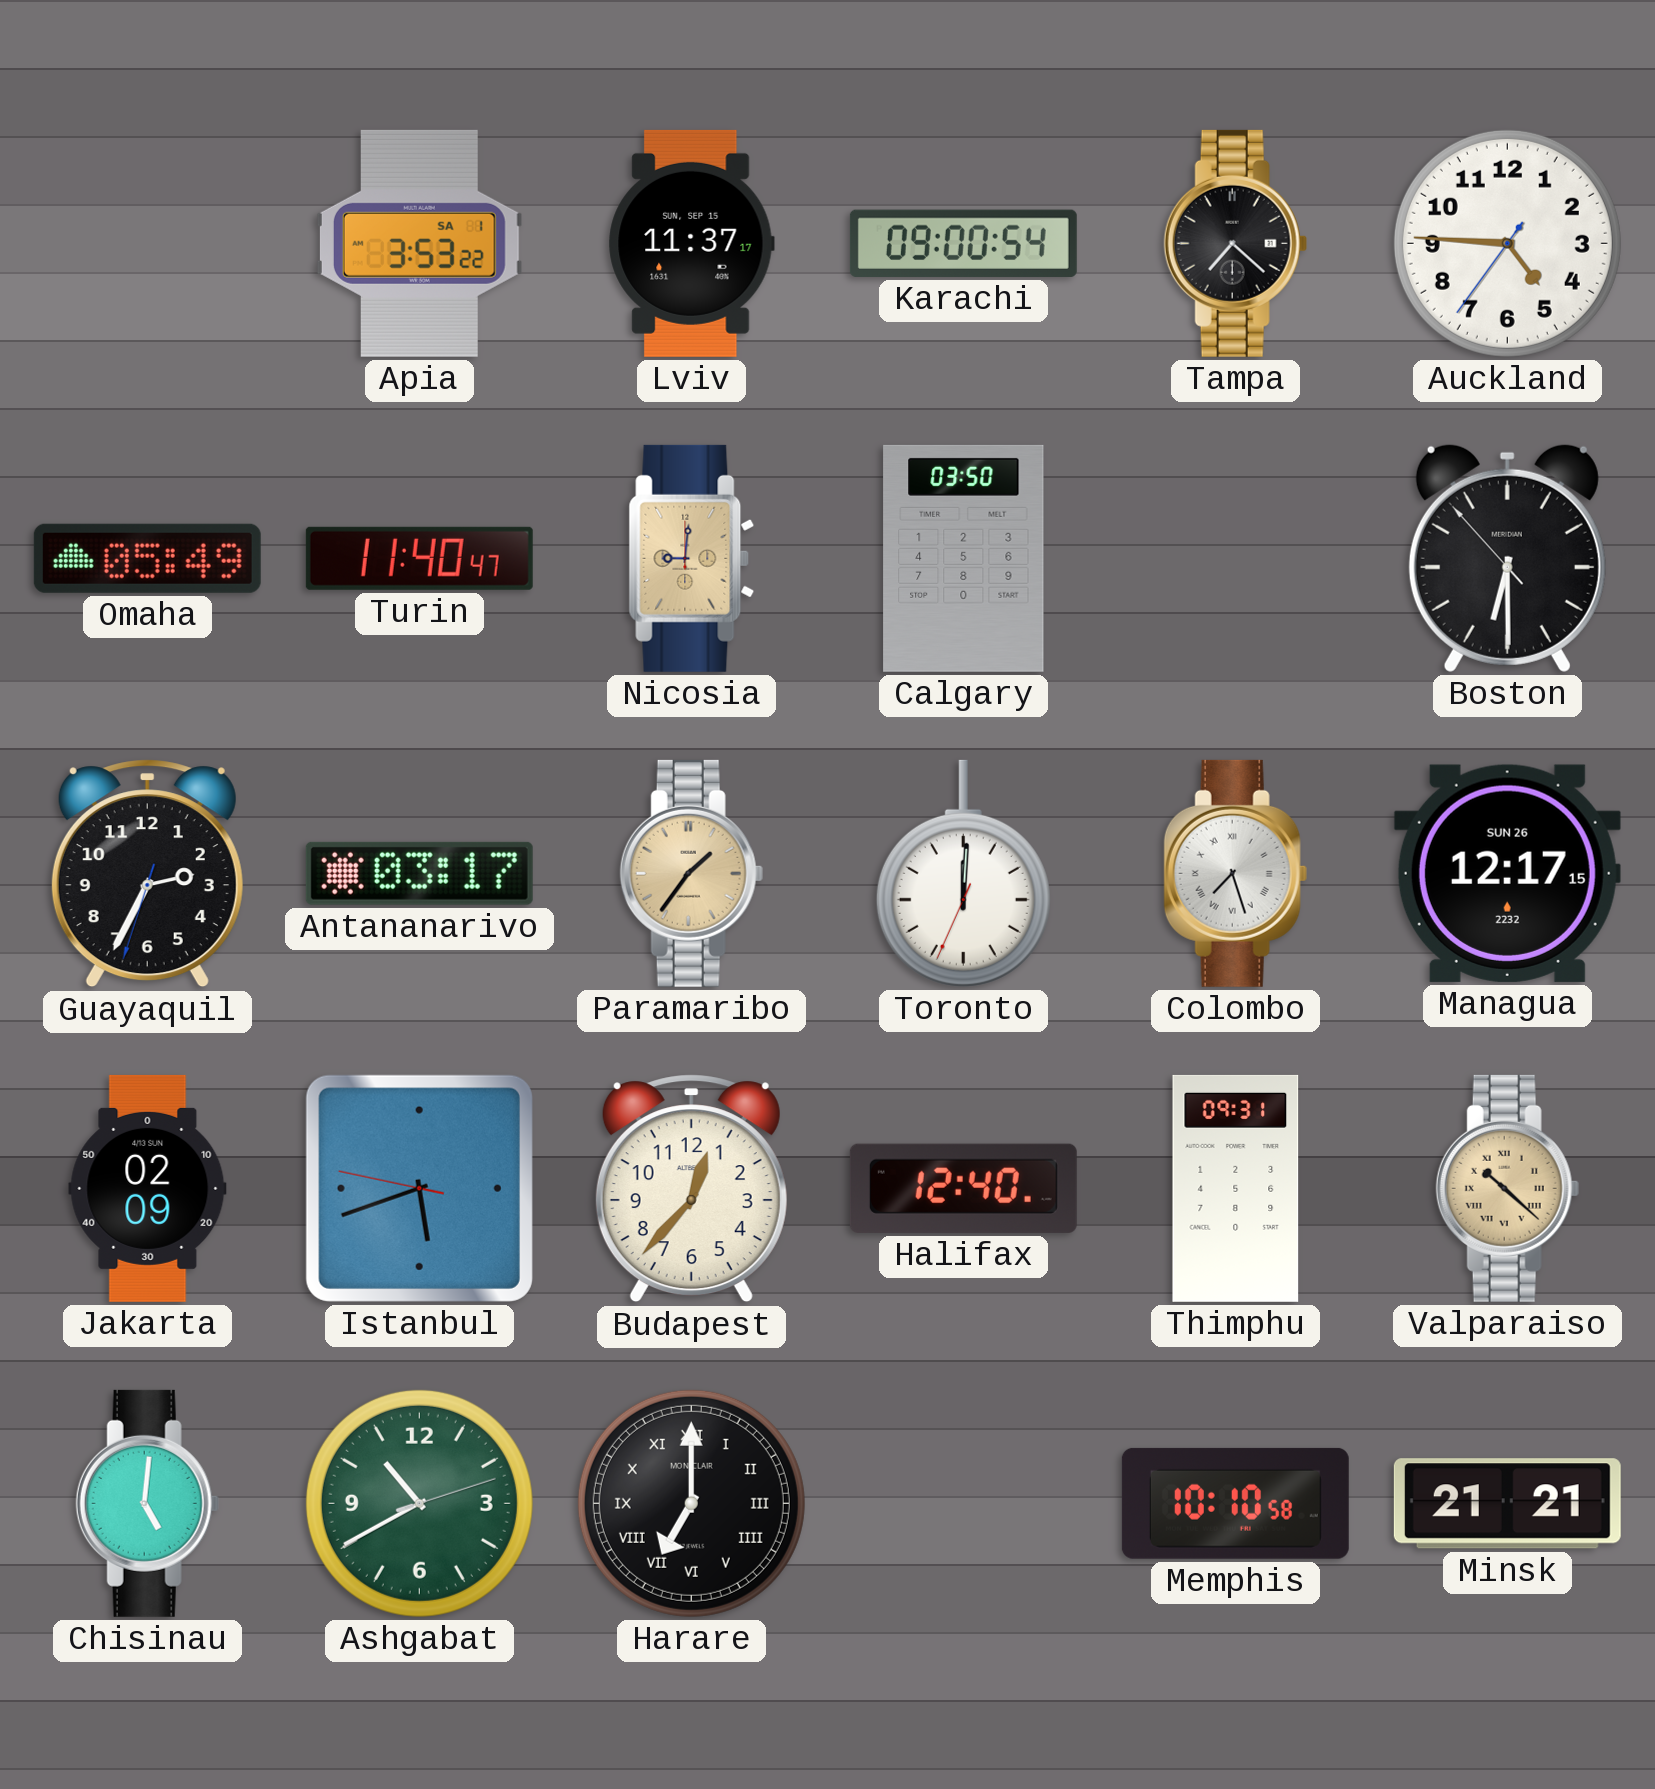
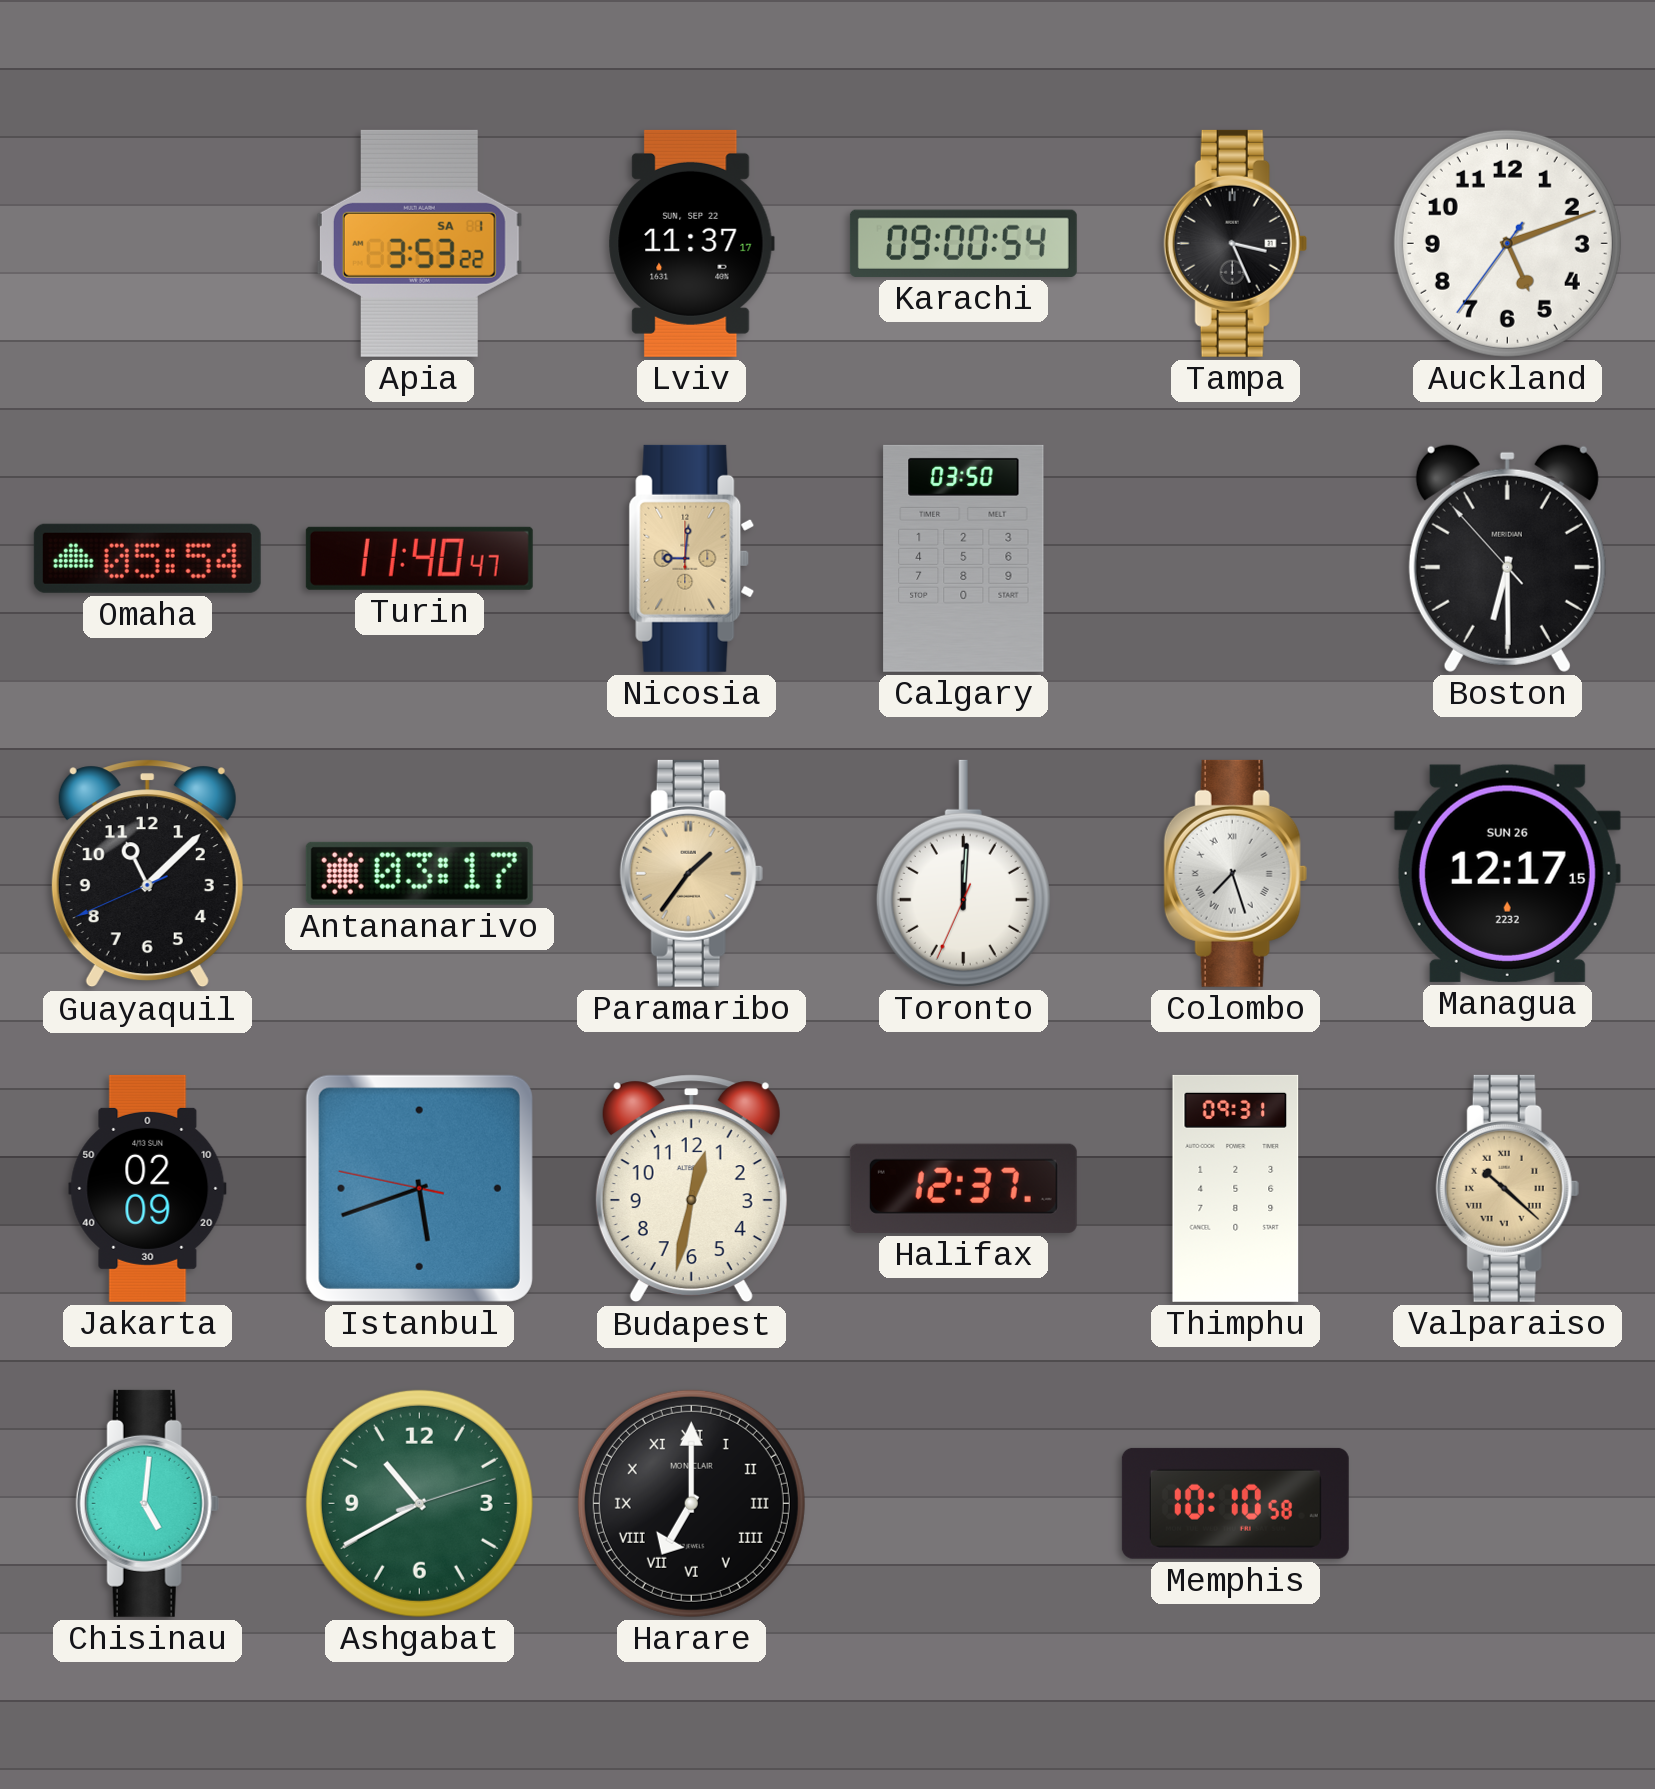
Lviv date: SUN, SEP 15 -> SUN, SEP 22
Tampa: 7:22 -> 3:26
Auckland: 4:45 -> 5:11
Omaha: 05:49 -> 05:54
Guayaquil: 2:34 -> 11:07
Budapest: 12:37 -> 12:32
Halifax: 12:40 -> 12:37
Minsk: 21:21 -> none
